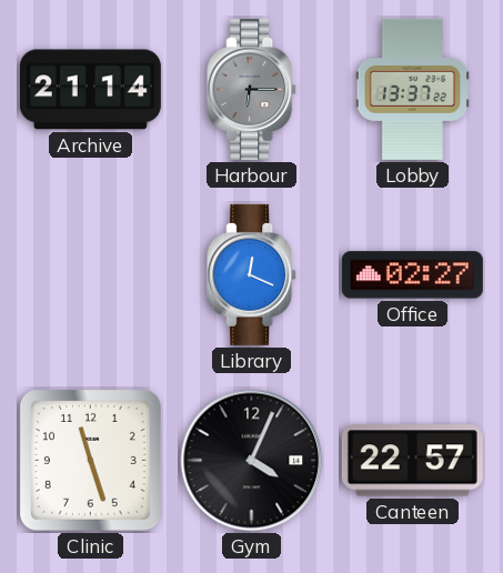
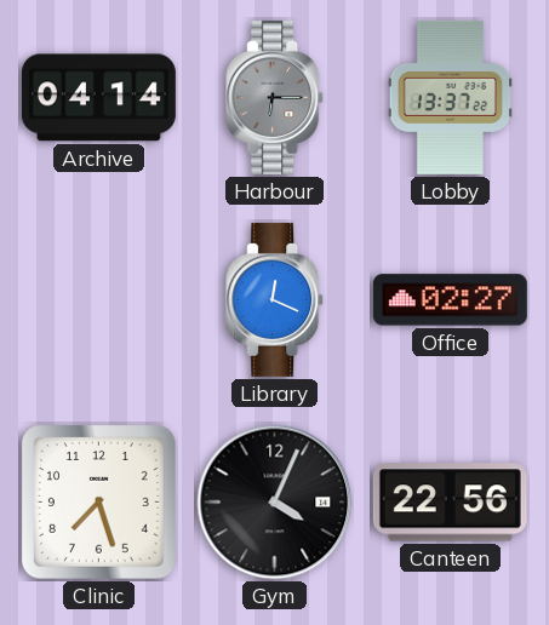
Archive: 21:14 -> 04:14
Clinic: 11:27 -> 7:27
Canteen: 22:57 -> 22:56
